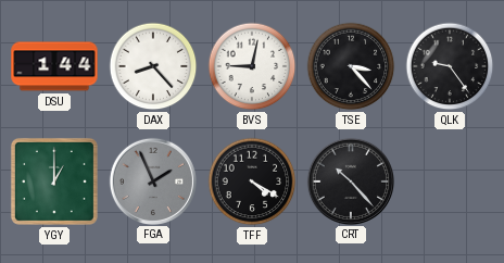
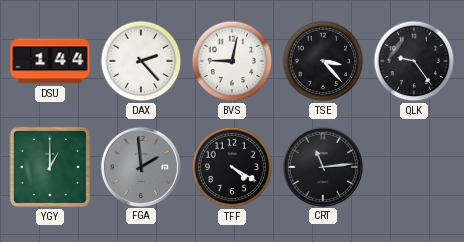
DAX: 8:23 -> 2:23
FGA: 1:56 -> 1:59
CRT: 10:23 -> 11:14
